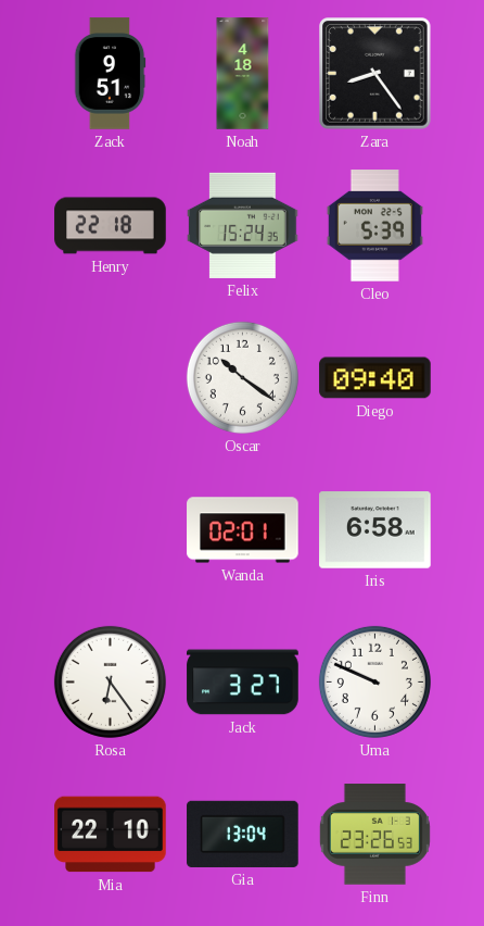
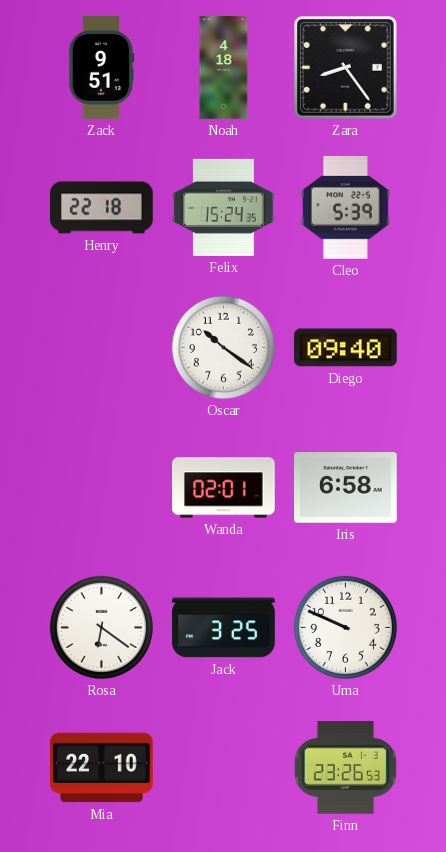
Rosa: 6:24 -> 6:21
Jack: 3:27 -> 3:25
Gia: 13:04 -> none
